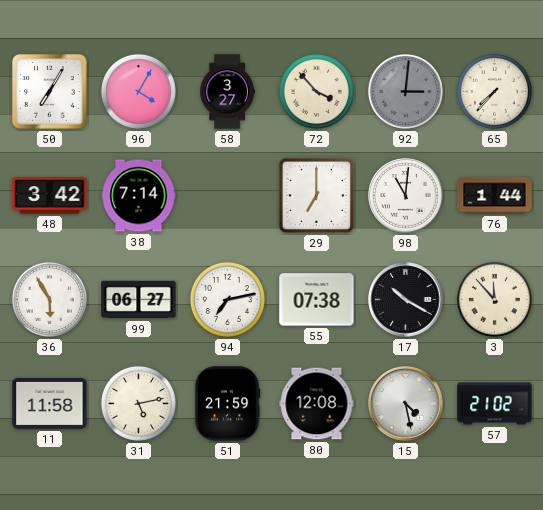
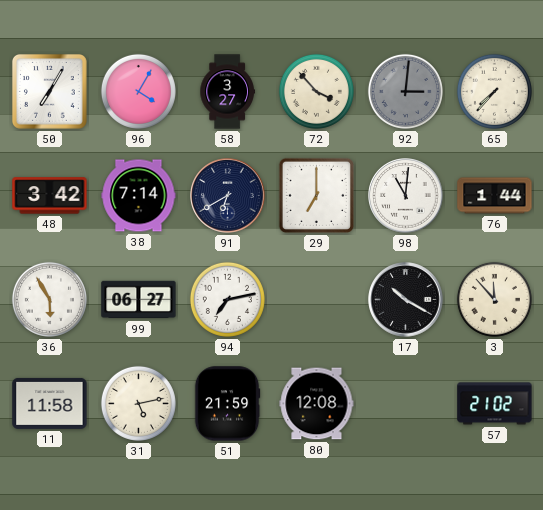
91: none -> 6:40
55: 07:38 -> none
15: 4:28 -> none
